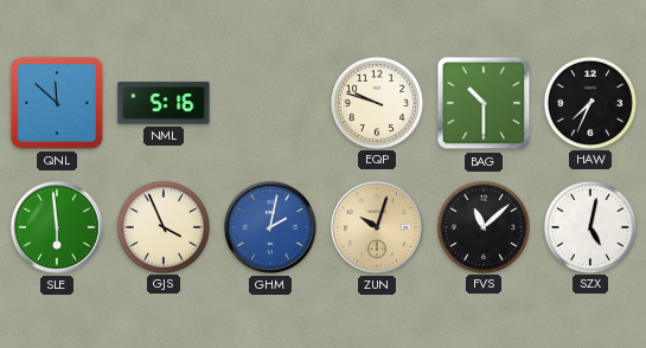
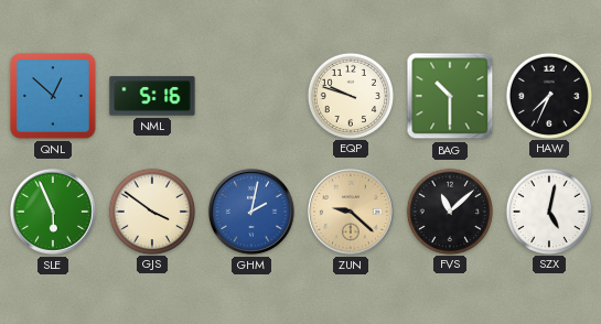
QNL: 11:52 -> 12:52
SLE: 5:59 -> 5:56
GJS: 3:56 -> 3:51
ZUN: 10:03 -> 9:22
